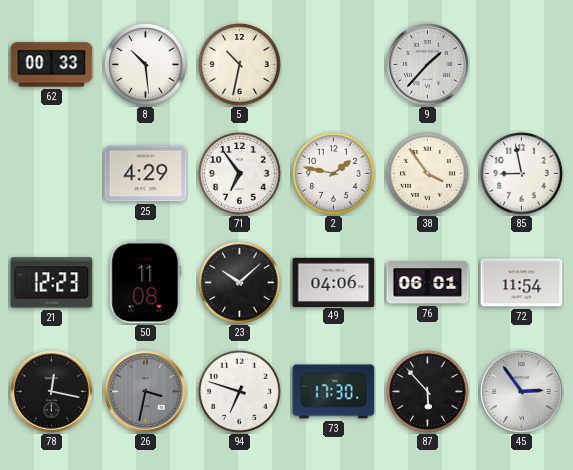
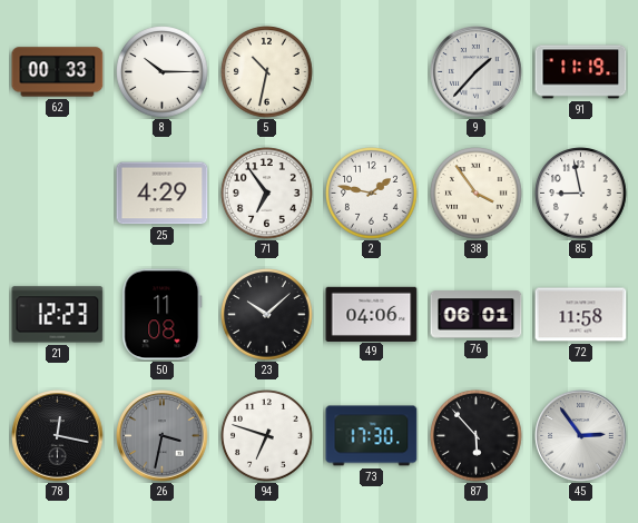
8: 10:29 -> 10:15
91: none -> 11:19
72: 11:54 -> 11:58
